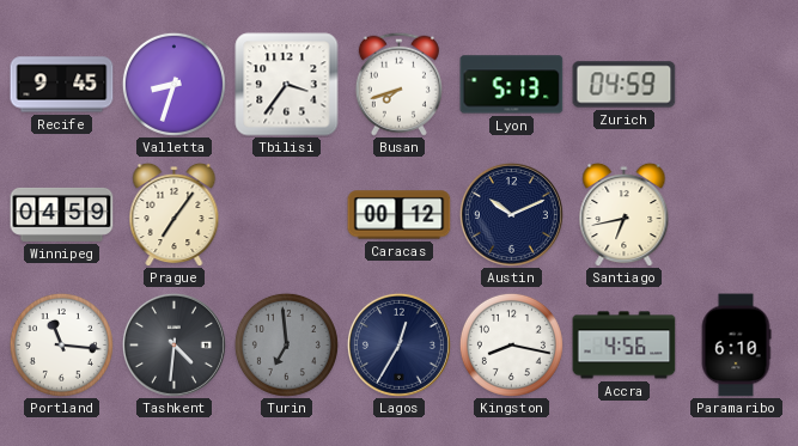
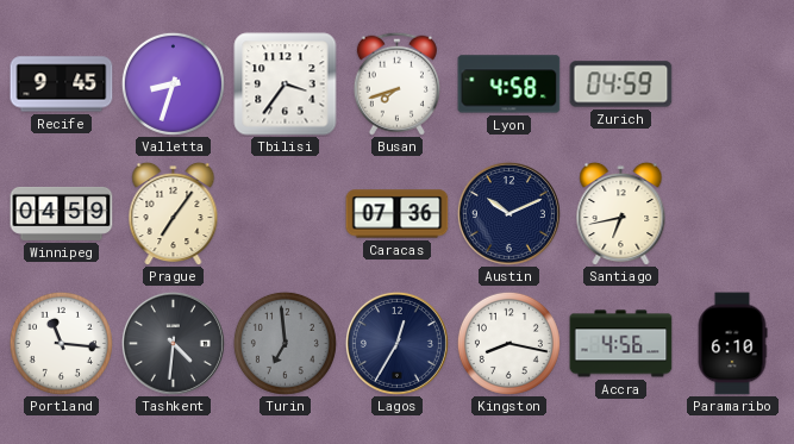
Lyon: 5:13 -> 4:58
Caracas: 00:12 -> 07:36
